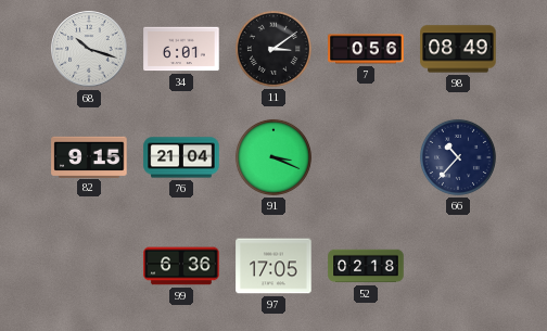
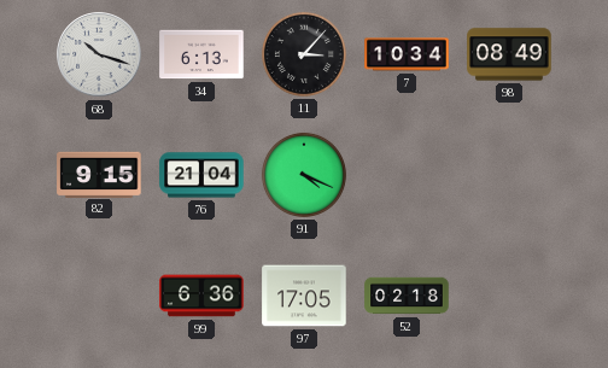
34: 6:01 -> 6:13
11: 3:09 -> 3:07
7: 0:56 -> 10:34
91: 3:19 -> 4:19
66: 10:37 -> none
